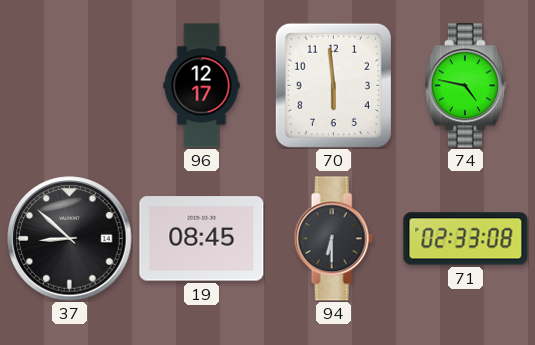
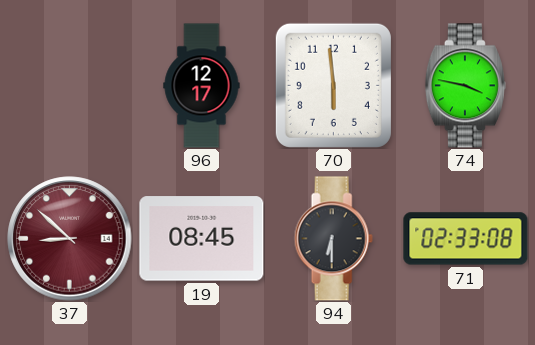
74: 4:47 -> 3:47
37 dial: black -> burgundy
